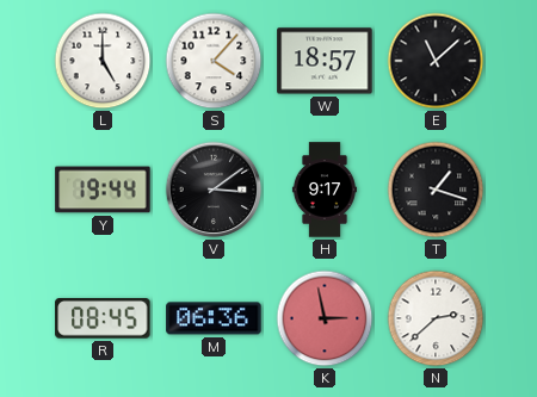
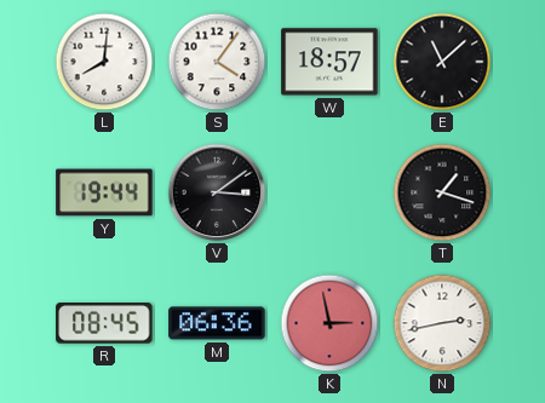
L: 5:00 -> 8:01
S: 4:07 -> 4:06
H: 9:17 -> none
N: 2:38 -> 2:43
